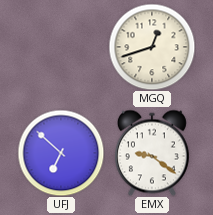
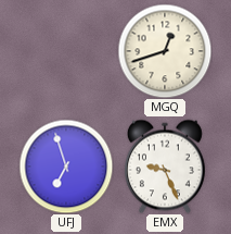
UFJ: 6:52 -> 6:57
EMX: 9:21 -> 9:26
